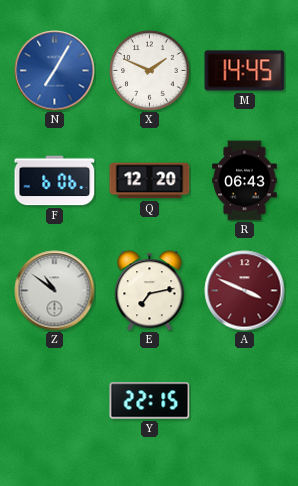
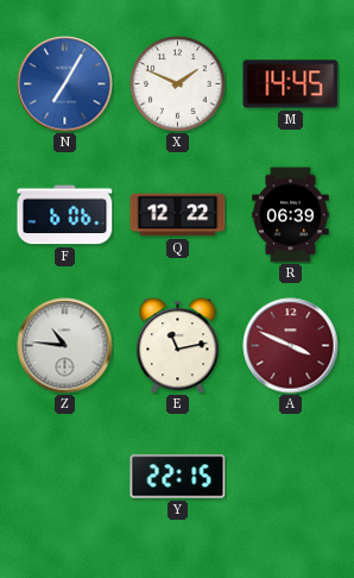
Q: 12:20 -> 12:22
R: 06:43 -> 06:39
Z: 10:51 -> 10:46
E: 7:13 -> 11:13
